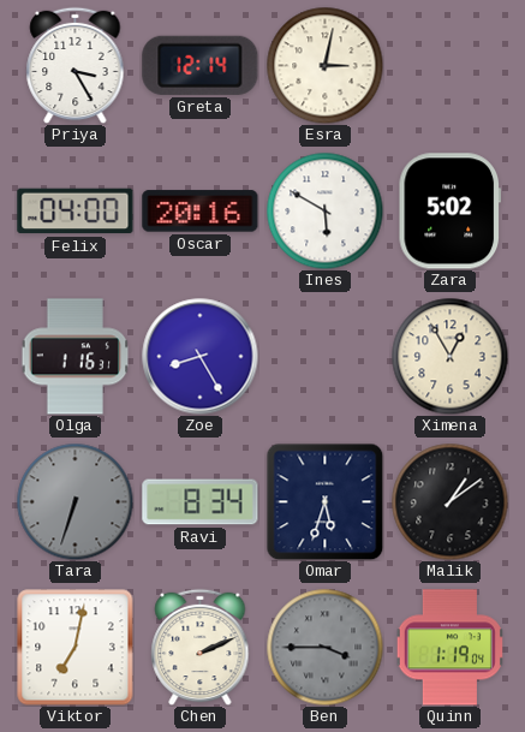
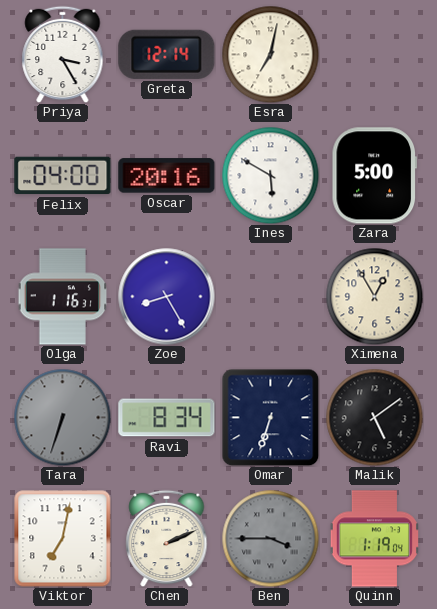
Esra: 3:02 -> 7:02
Zara: 5:02 -> 5:00
Omar: 5:33 -> 6:33
Malik: 1:09 -> 5:09
